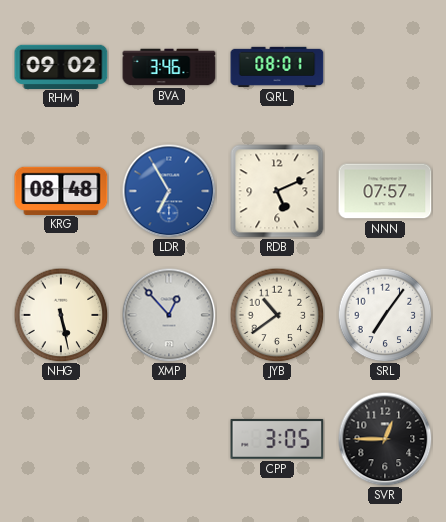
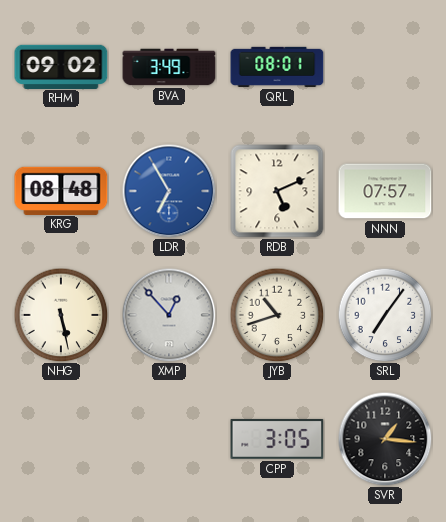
BVA: 3:46 -> 3:49
JYB: 10:39 -> 10:42
SVR: 12:45 -> 1:16
